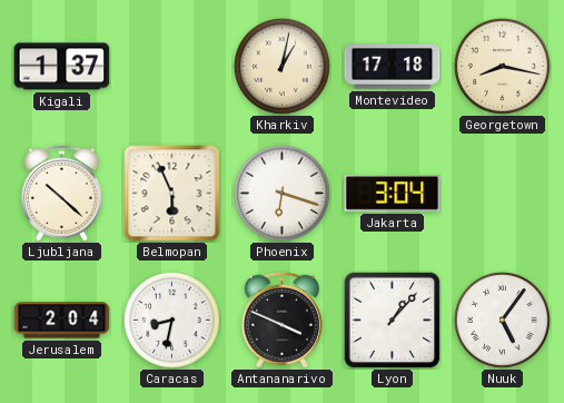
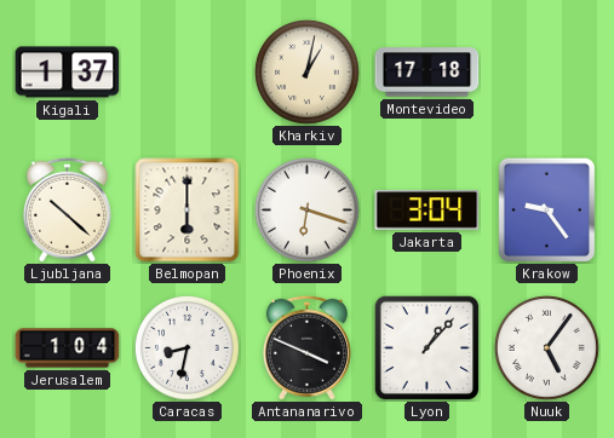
Georgetown: 8:17 -> none
Belmopan: 5:56 -> 6:00
Krakow: none -> 9:24
Jerusalem: 2:04 -> 1:04
